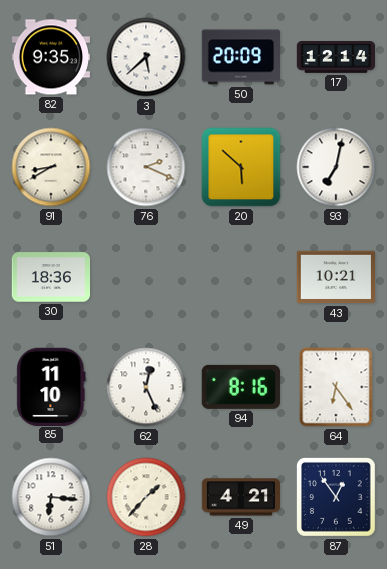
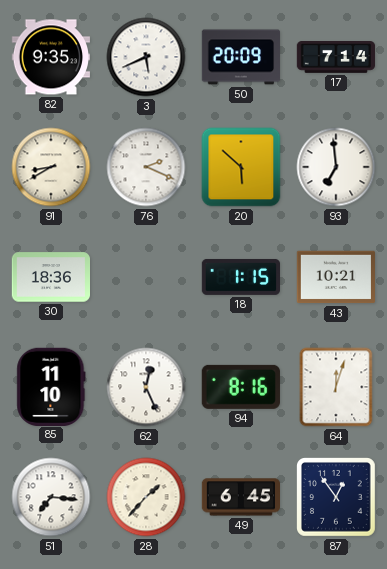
3: 5:38 -> 5:41
17: 12:14 -> 7:14
93: 7:02 -> 6:59
18: none -> 1:15
64: 6:24 -> 12:03
51: 6:16 -> 7:16
49: 4:21 -> 6:45
